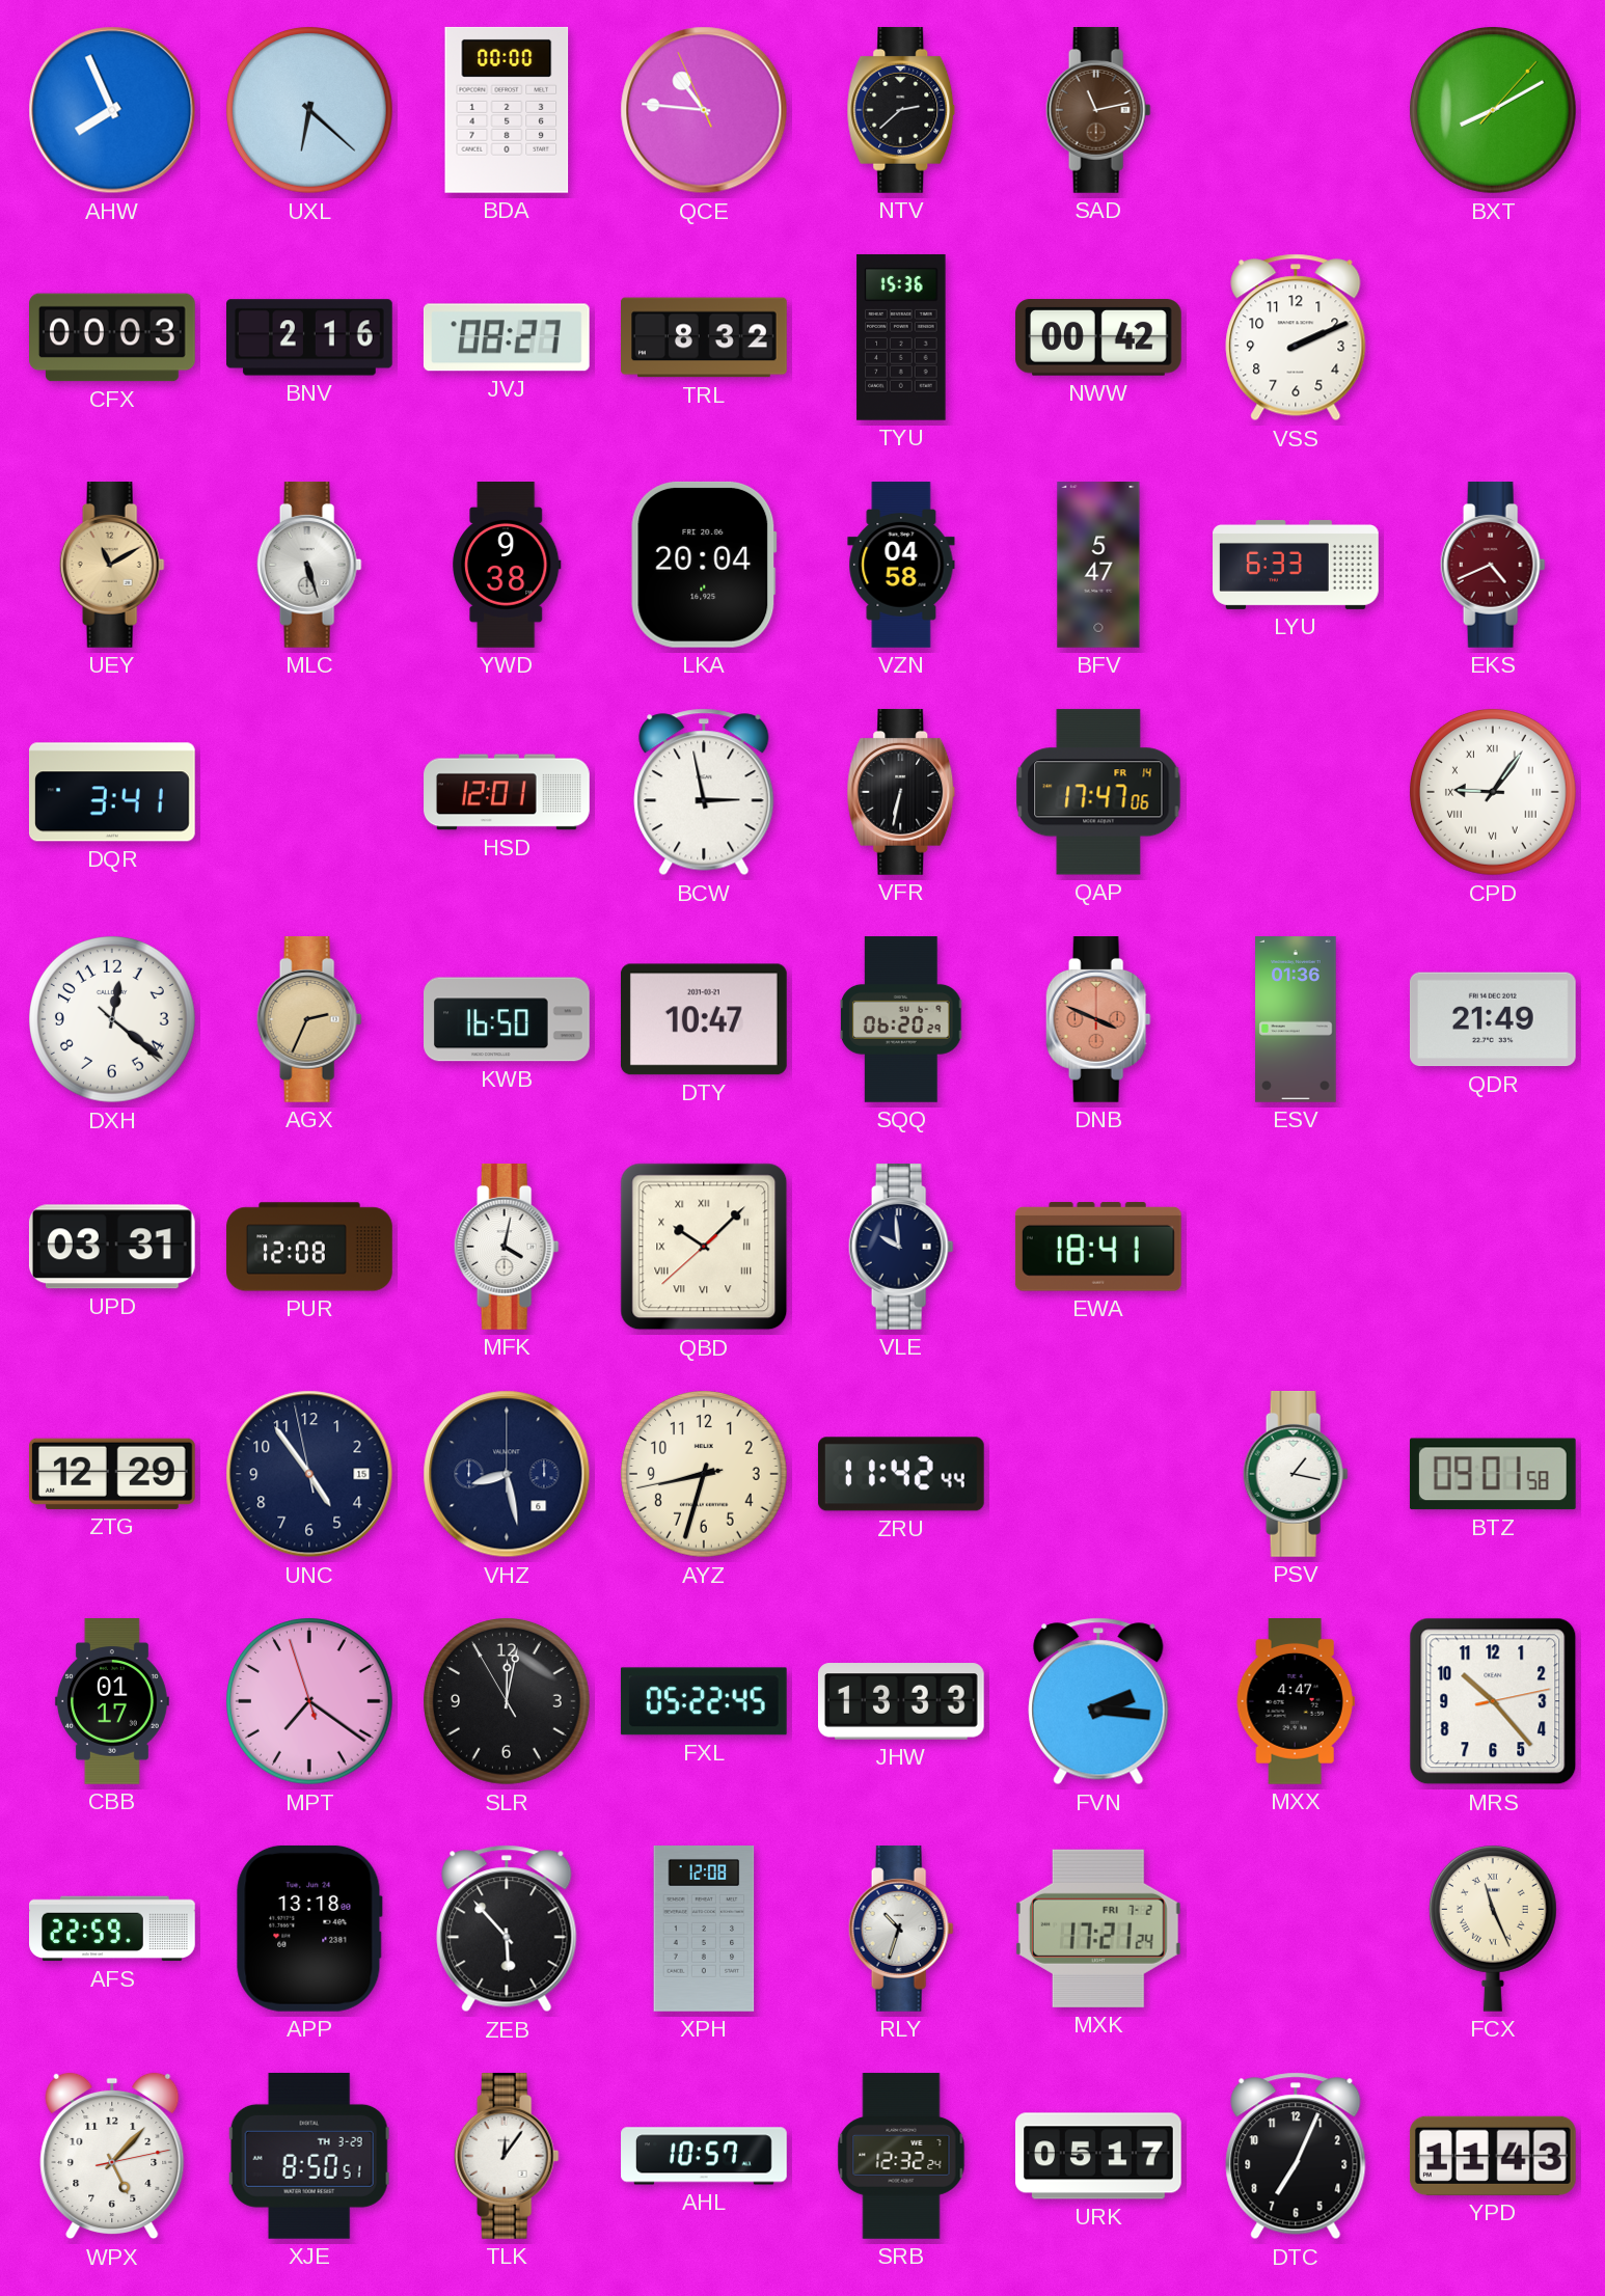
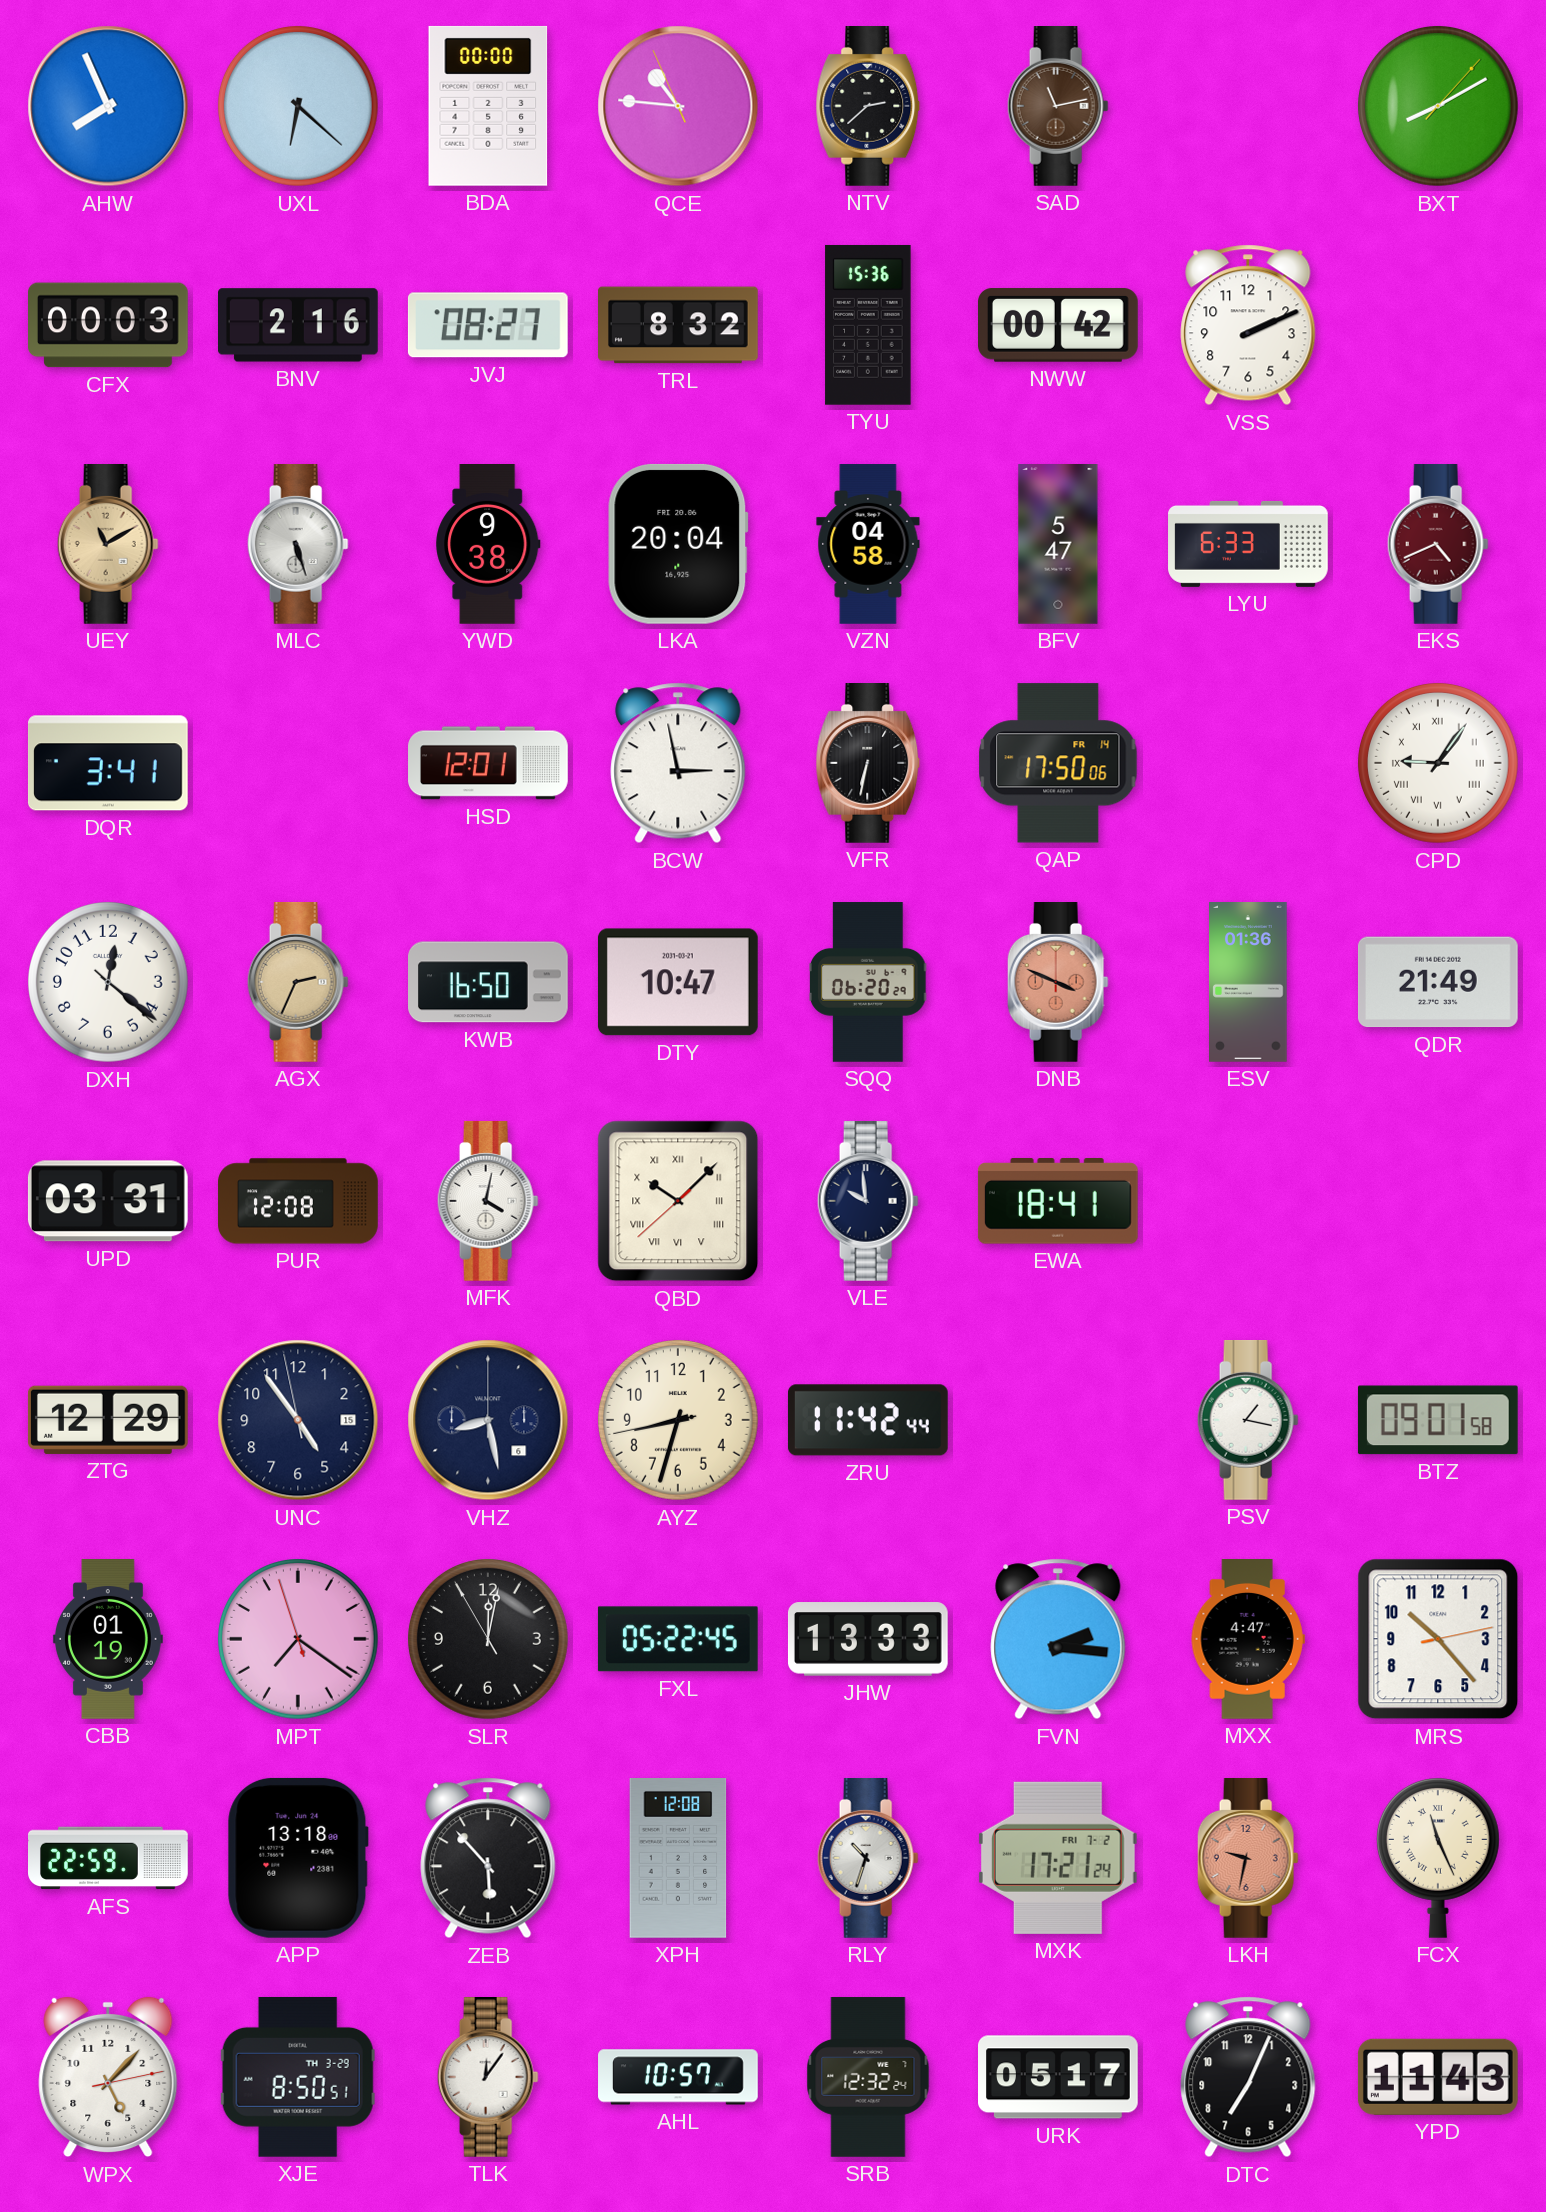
QAP: 17:47 -> 17:50
CBB: 01:17 -> 01:19
LKH: none -> 9:32
